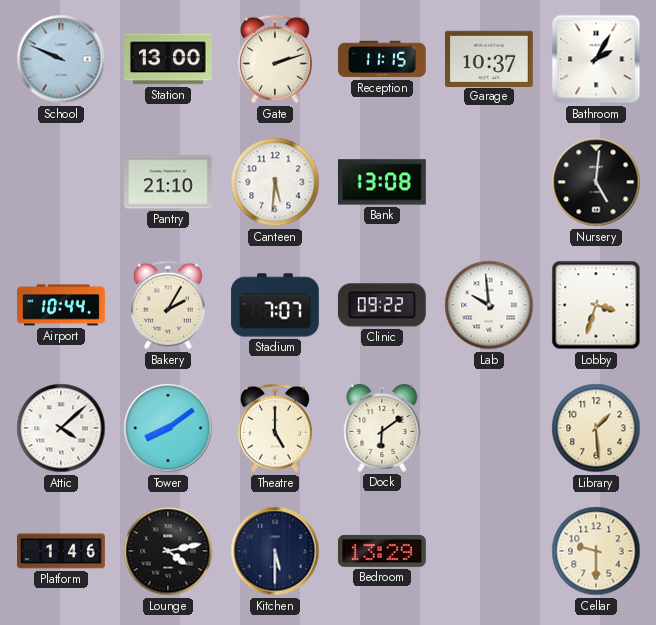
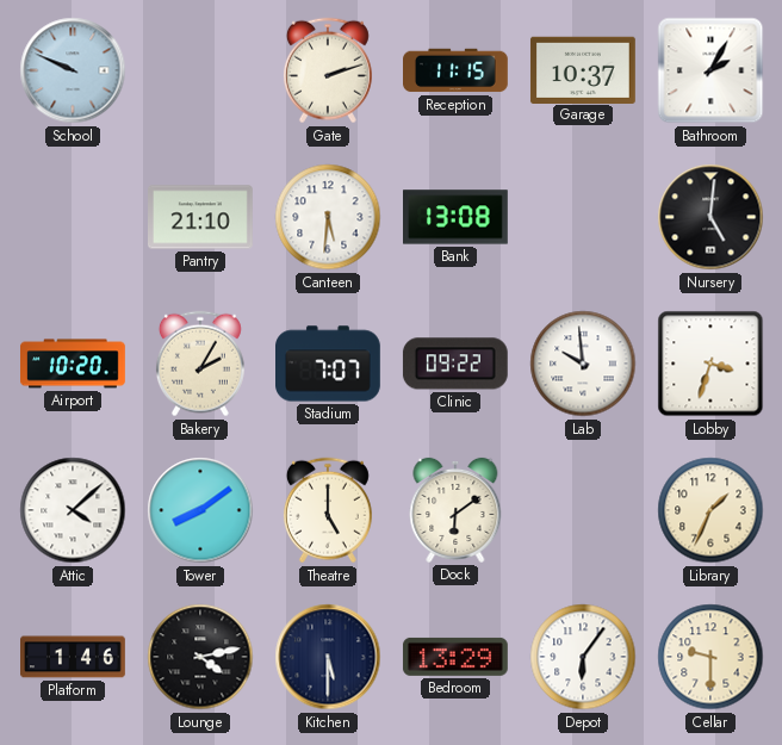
Station: 13:00 -> none
Airport: 10:44 -> 10:20
Library: 1:29 -> 1:34
Depot: none -> 6:06
